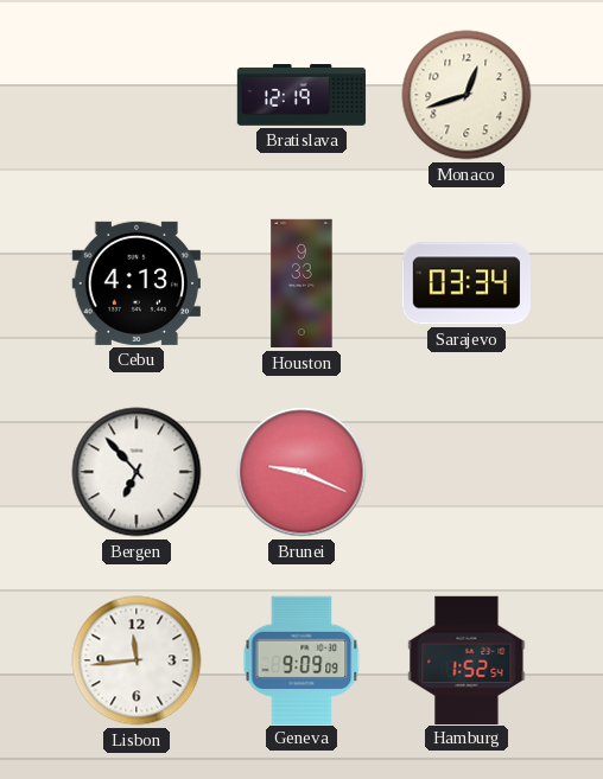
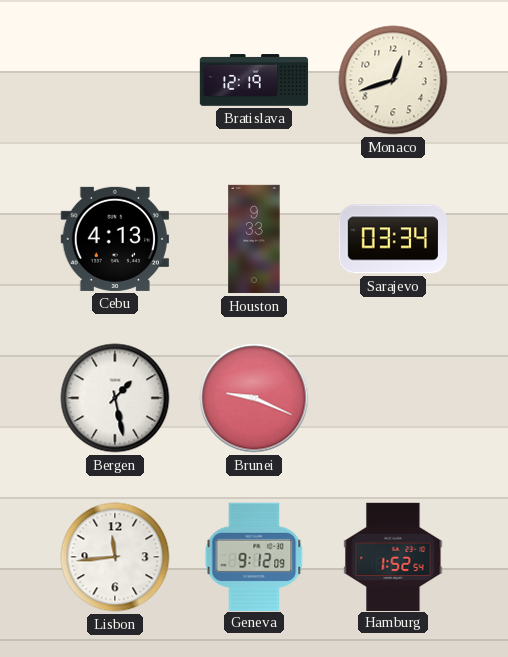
Bergen: 6:53 -> 1:28
Geneva: 9:09 -> 9:12
